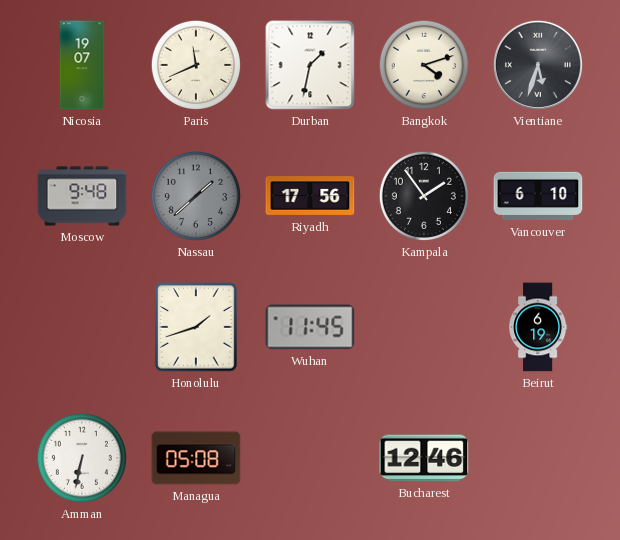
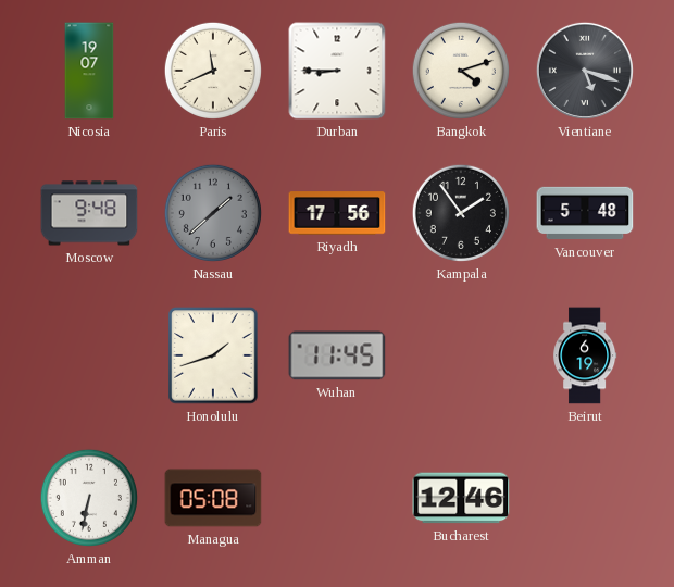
Durban: 1:32 -> 8:45
Vientiane: 5:33 -> 5:18
Vancouver: 6:10 -> 5:48
